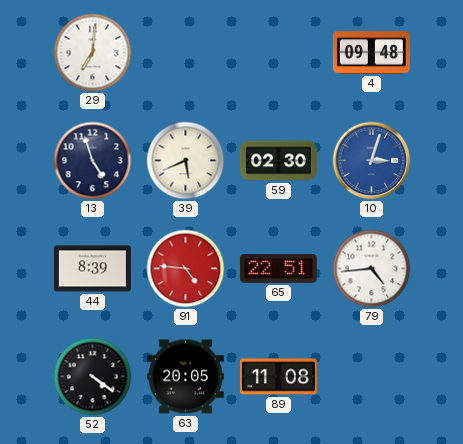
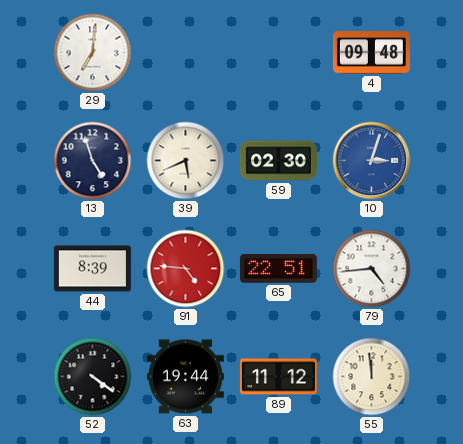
63: 20:05 -> 19:44
89: 11:08 -> 11:12
55: none -> 11:59
